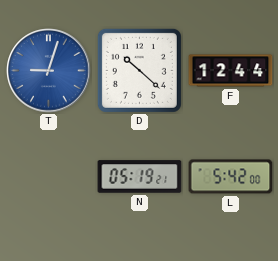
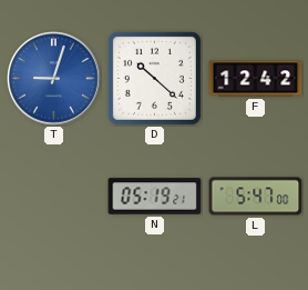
F: 12:44 -> 12:42
L: 5:42 -> 5:47
